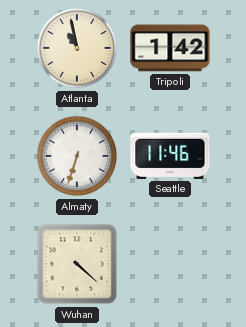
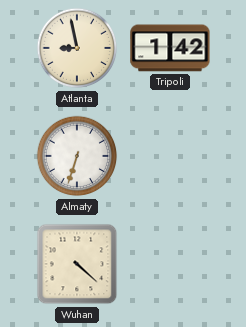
Atlanta: 10:58 -> 8:58
Seattle: 11:46 -> none
